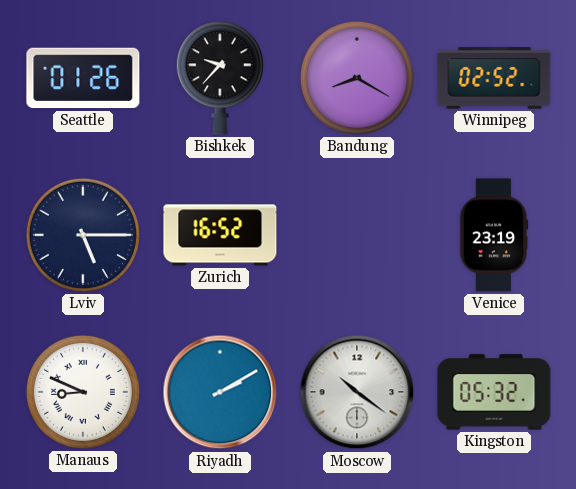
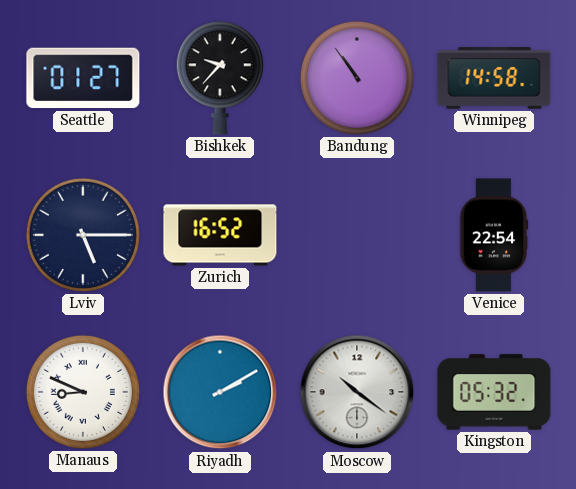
Seattle: 01:26 -> 01:27
Bandung: 8:20 -> 10:54
Winnipeg: 02:52 -> 14:58
Venice: 23:19 -> 22:54
